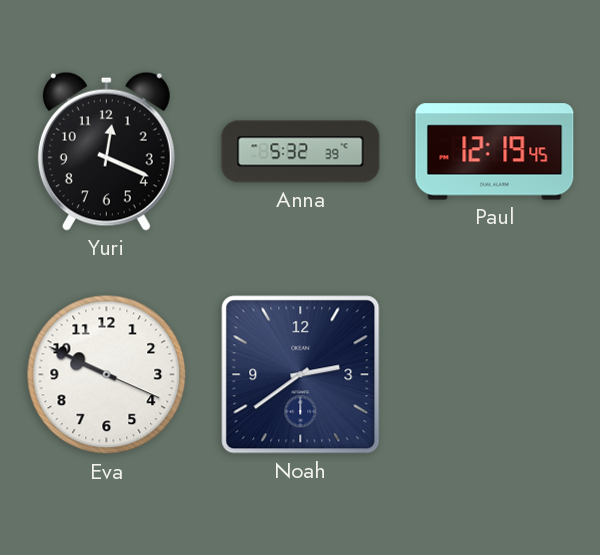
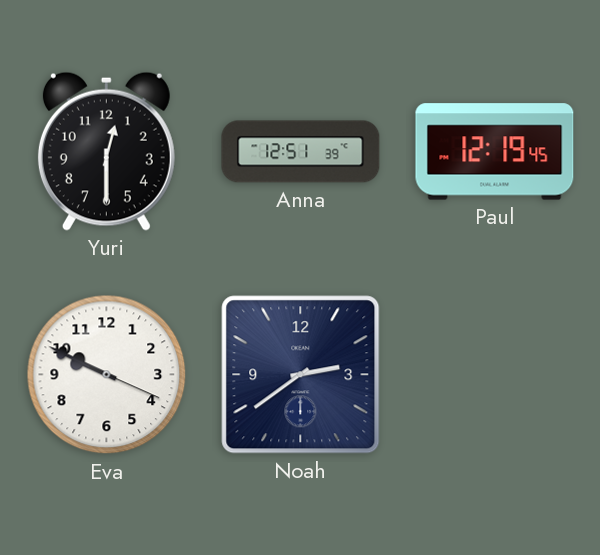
Yuri: 12:19 -> 12:30
Anna: 5:32 -> 12:51
